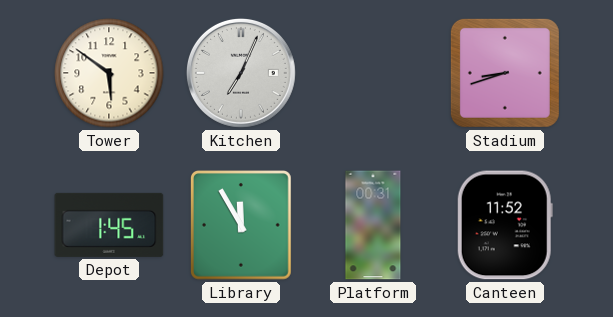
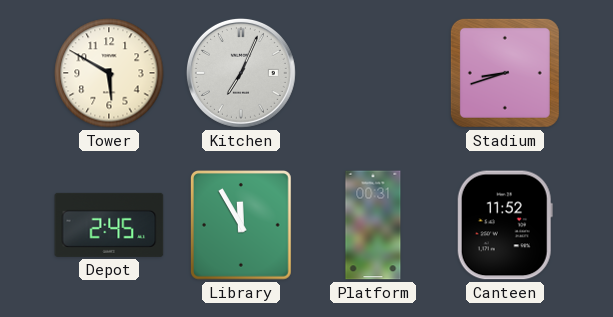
Tower: 5:51 -> 5:50
Depot: 1:45 -> 2:45
